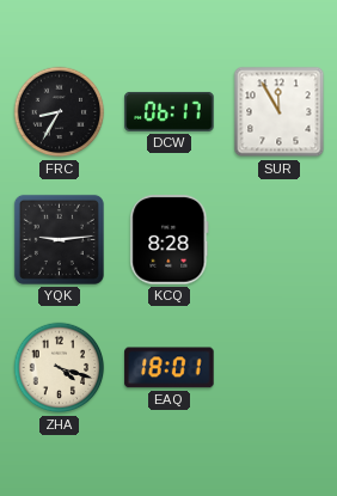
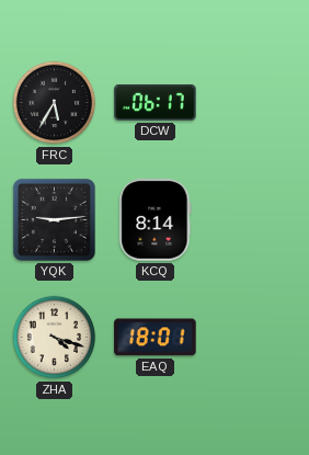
FRC: 8:35 -> 5:35
SUR: 11:55 -> none
KCQ: 8:28 -> 8:14
